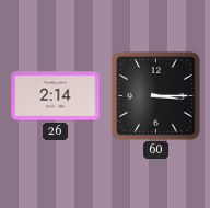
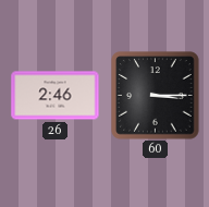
26: 2:14 -> 2:46
